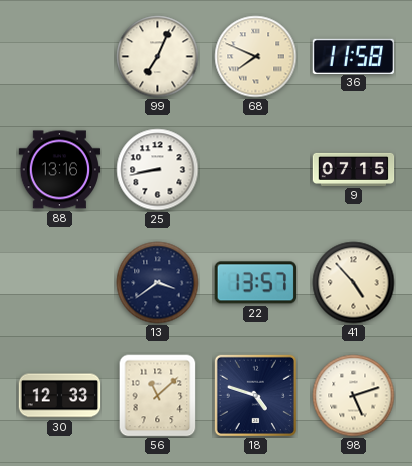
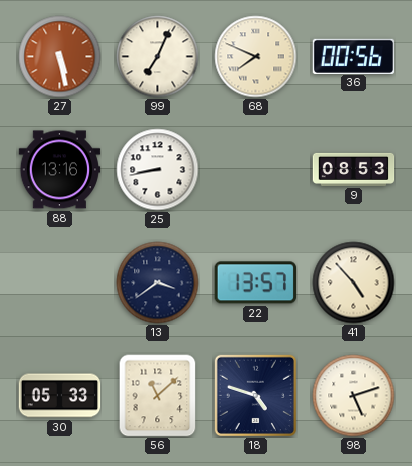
27: none -> 5:28
36: 11:58 -> 00:56
9: 07:15 -> 08:53
30: 12:33 -> 05:33
